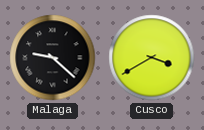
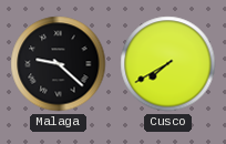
Cusco: 3:40 -> 7:40
